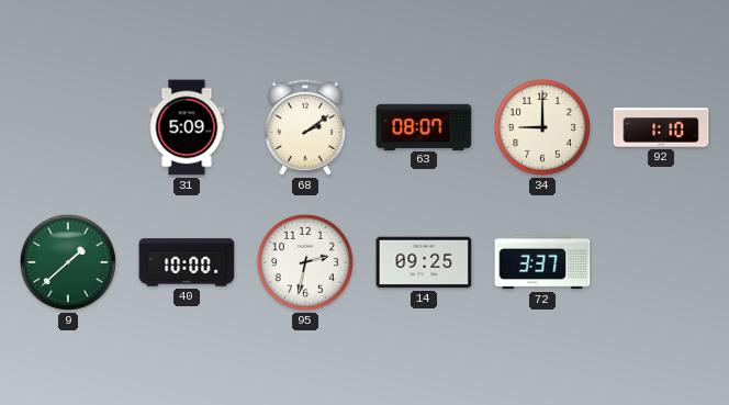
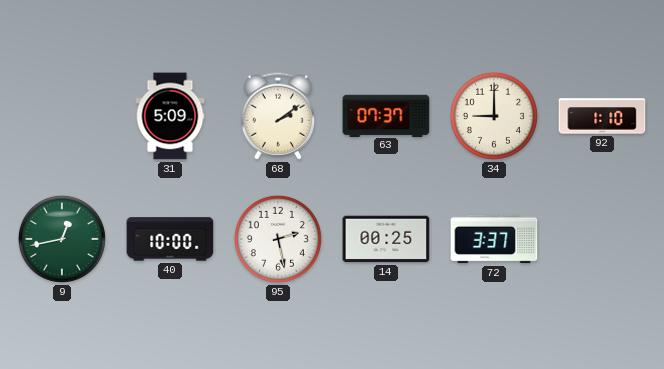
63: 08:07 -> 07:37
9: 1:38 -> 12:43
95: 2:32 -> 2:28
14: 09:25 -> 00:25
